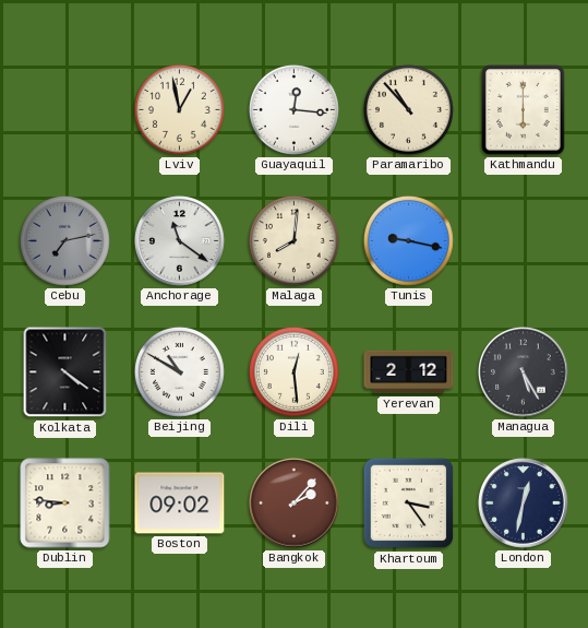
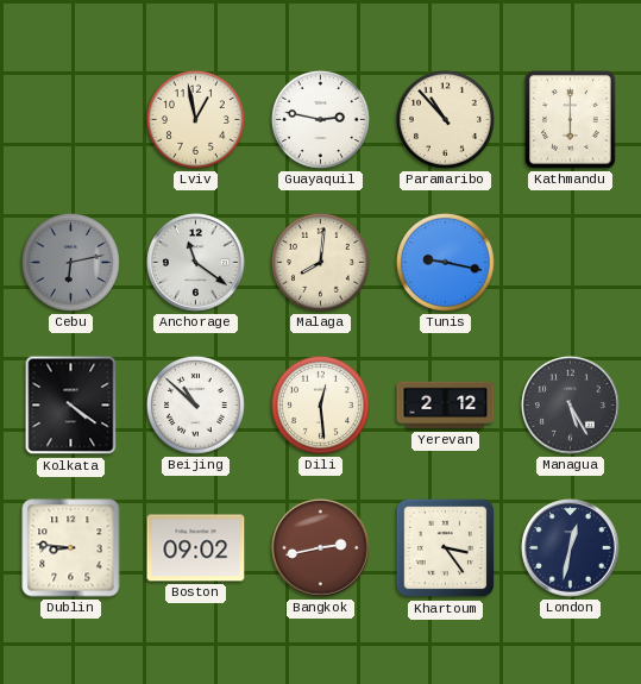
Guayaquil: 12:16 -> 2:47
Cebu: 7:13 -> 6:13
Beijing: 10:50 -> 10:52
Bangkok: 2:07 -> 2:43
